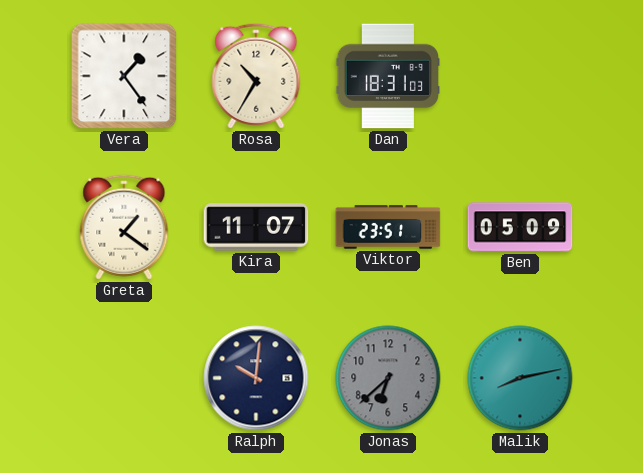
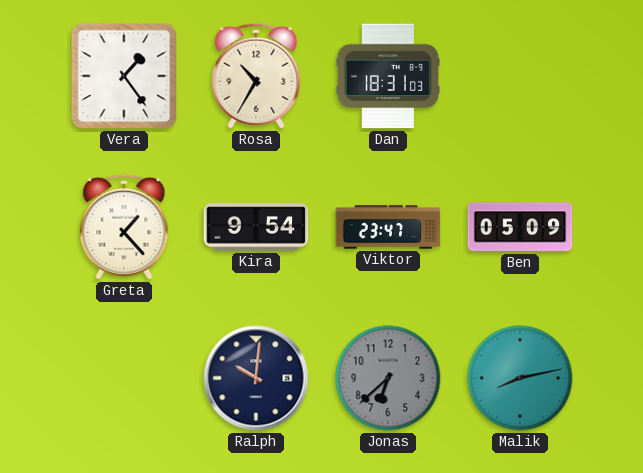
Greta: 1:21 -> 1:23
Kira: 11:07 -> 9:54
Viktor: 23:51 -> 23:47
